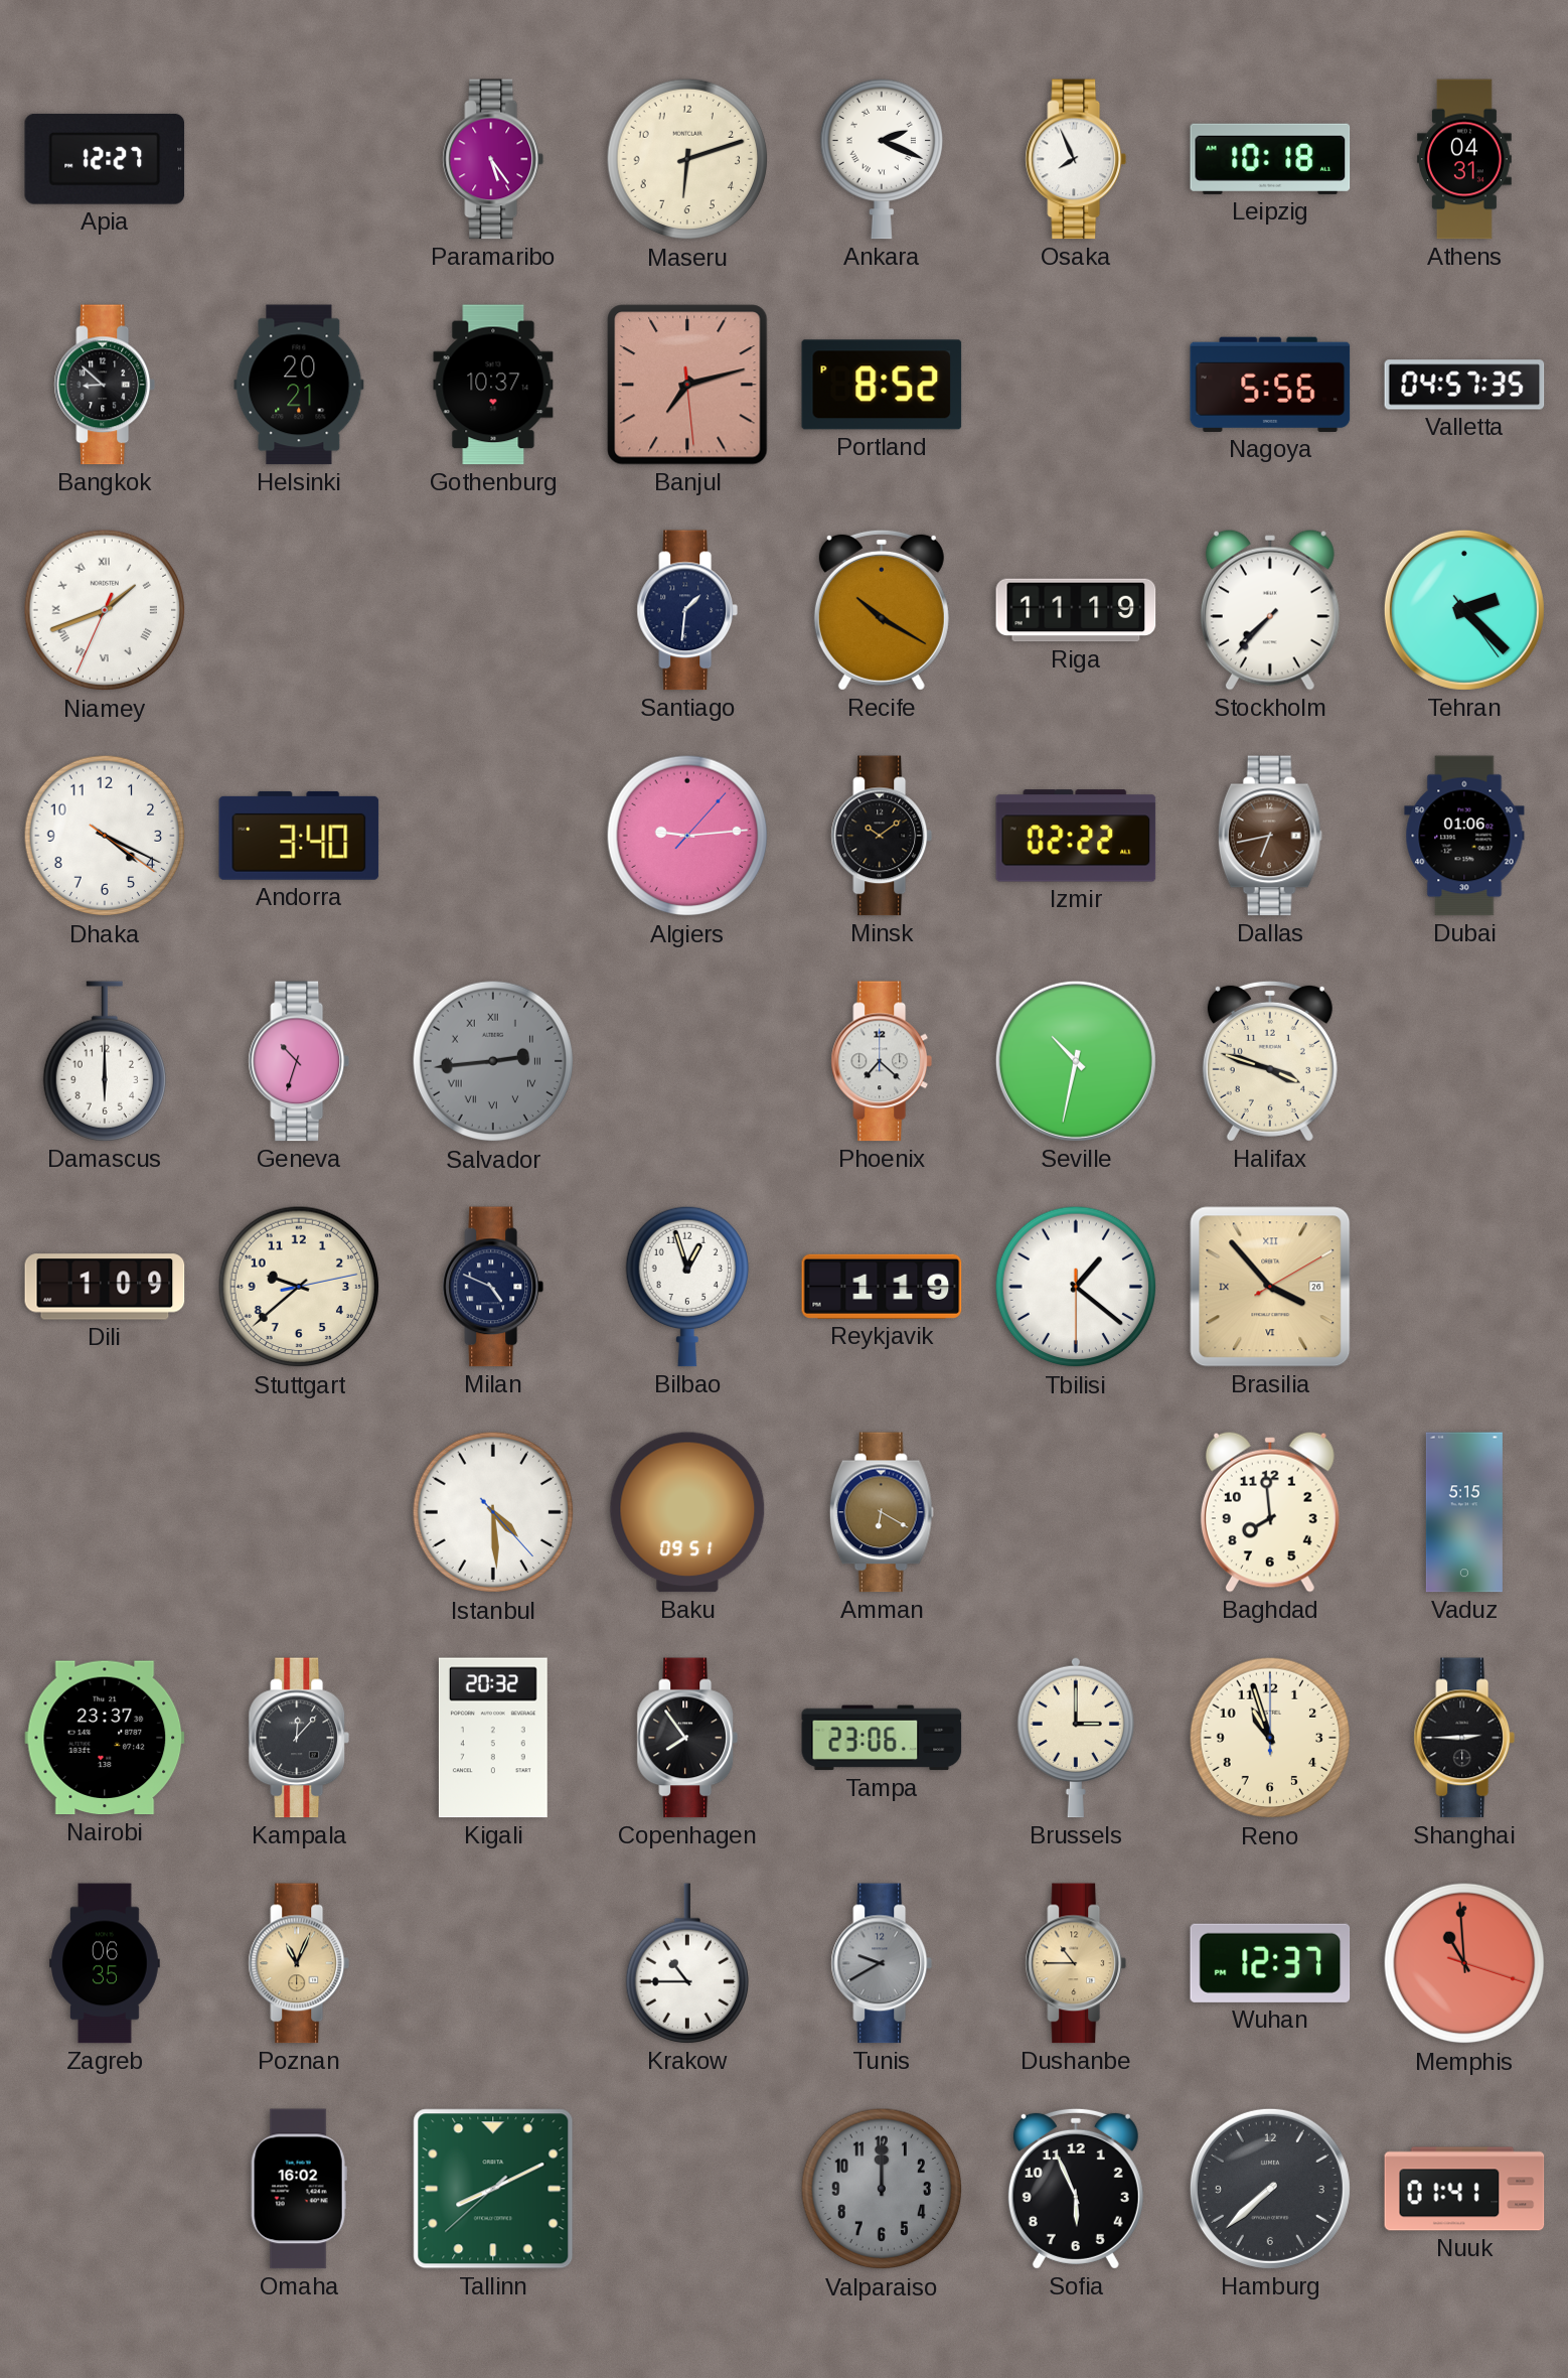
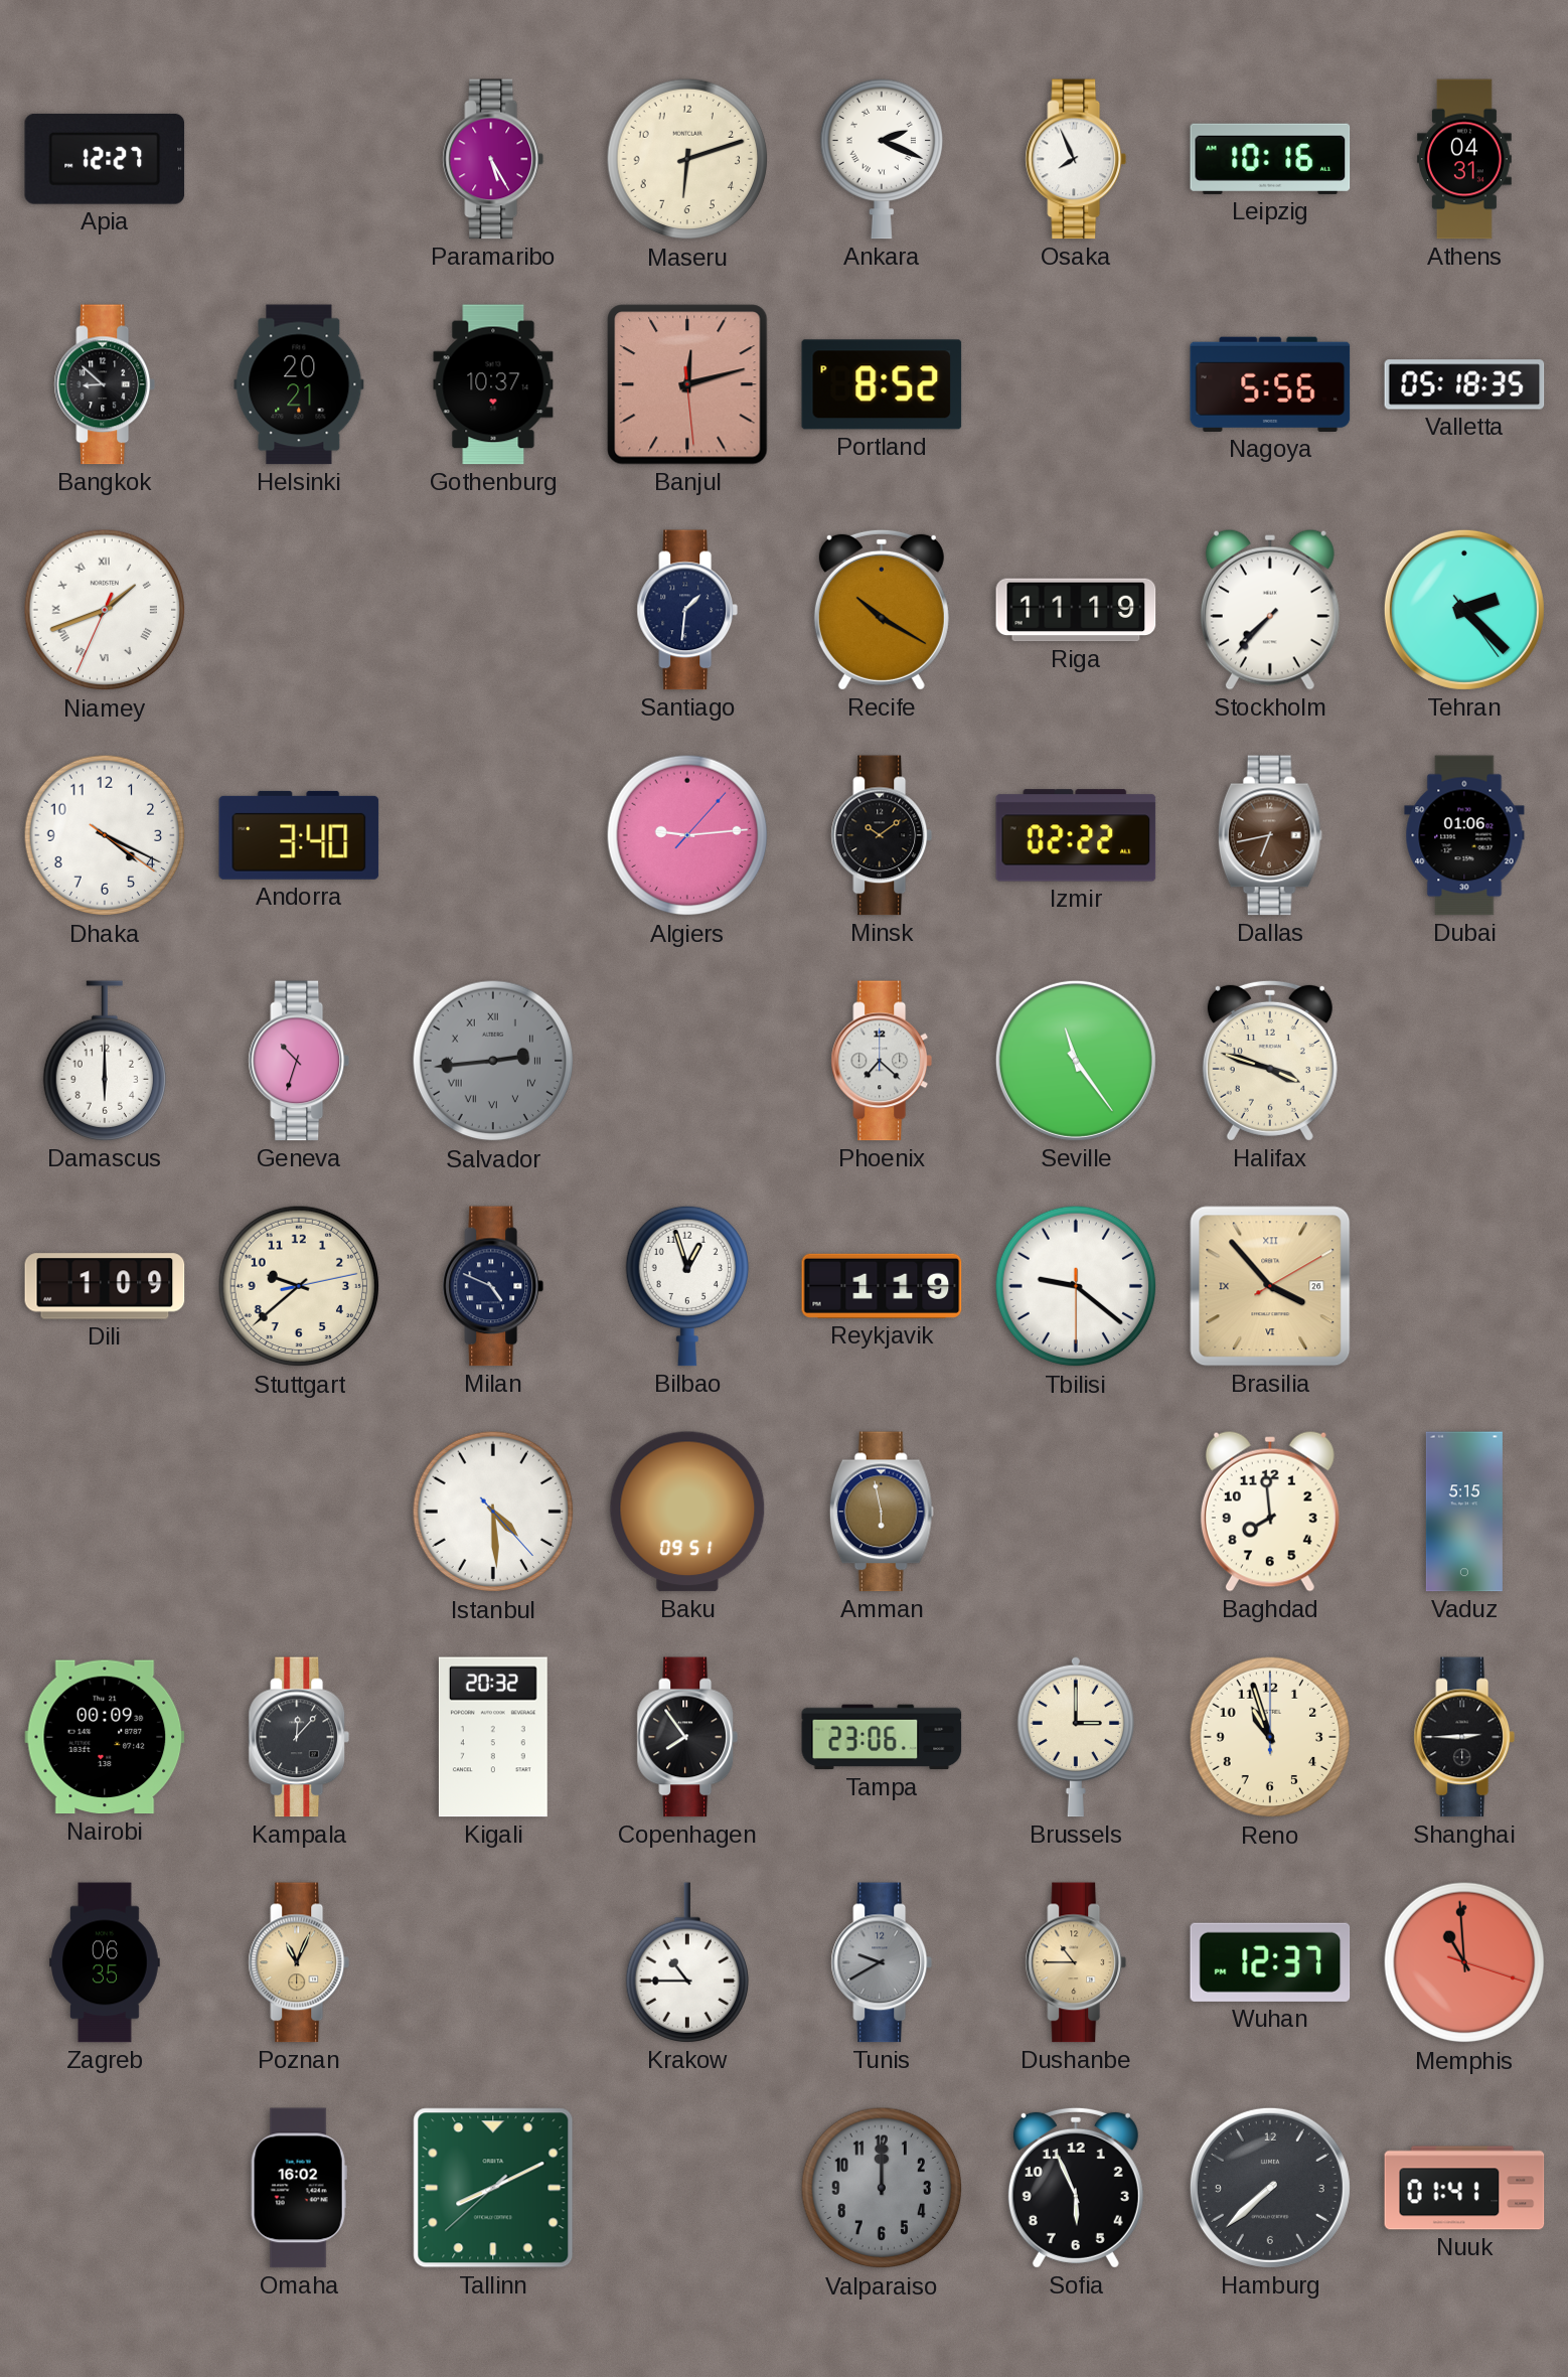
Paramaribo: 5:24 -> 5:25
Leipzig: 10:18 -> 10:16
Banjul: 7:12 -> 12:12
Valletta: 04:57 -> 05:18
Seville: 10:32 -> 11:24
Tbilisi: 1:21 -> 9:21
Amman: 6:20 -> 5:58
Nairobi: 23:37 -> 00:09
